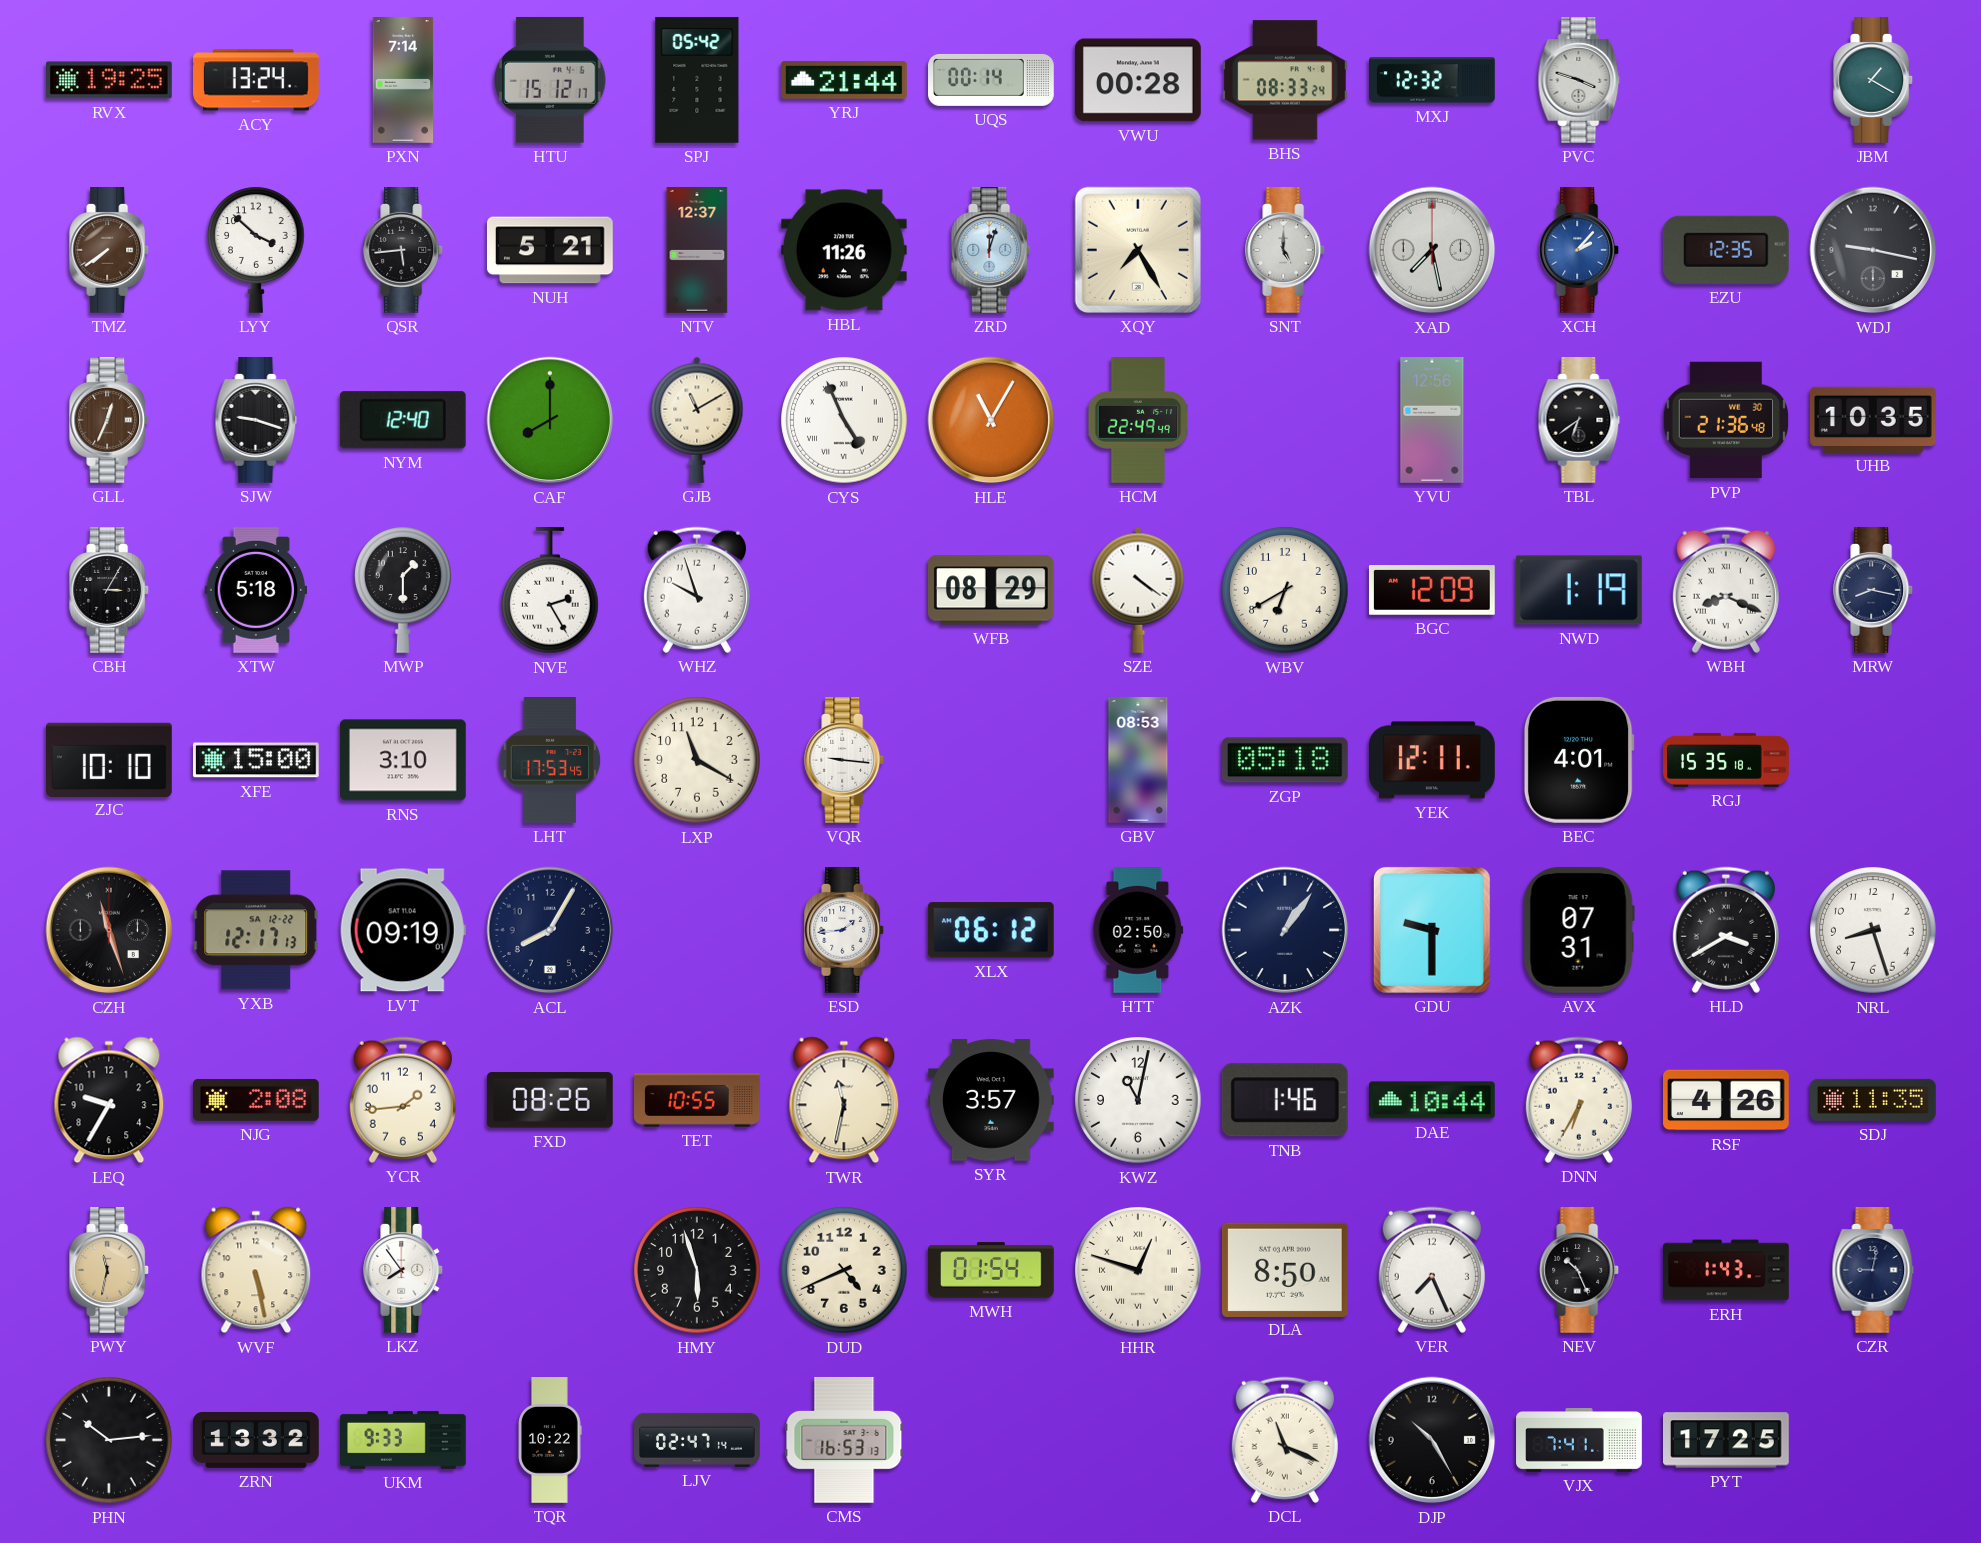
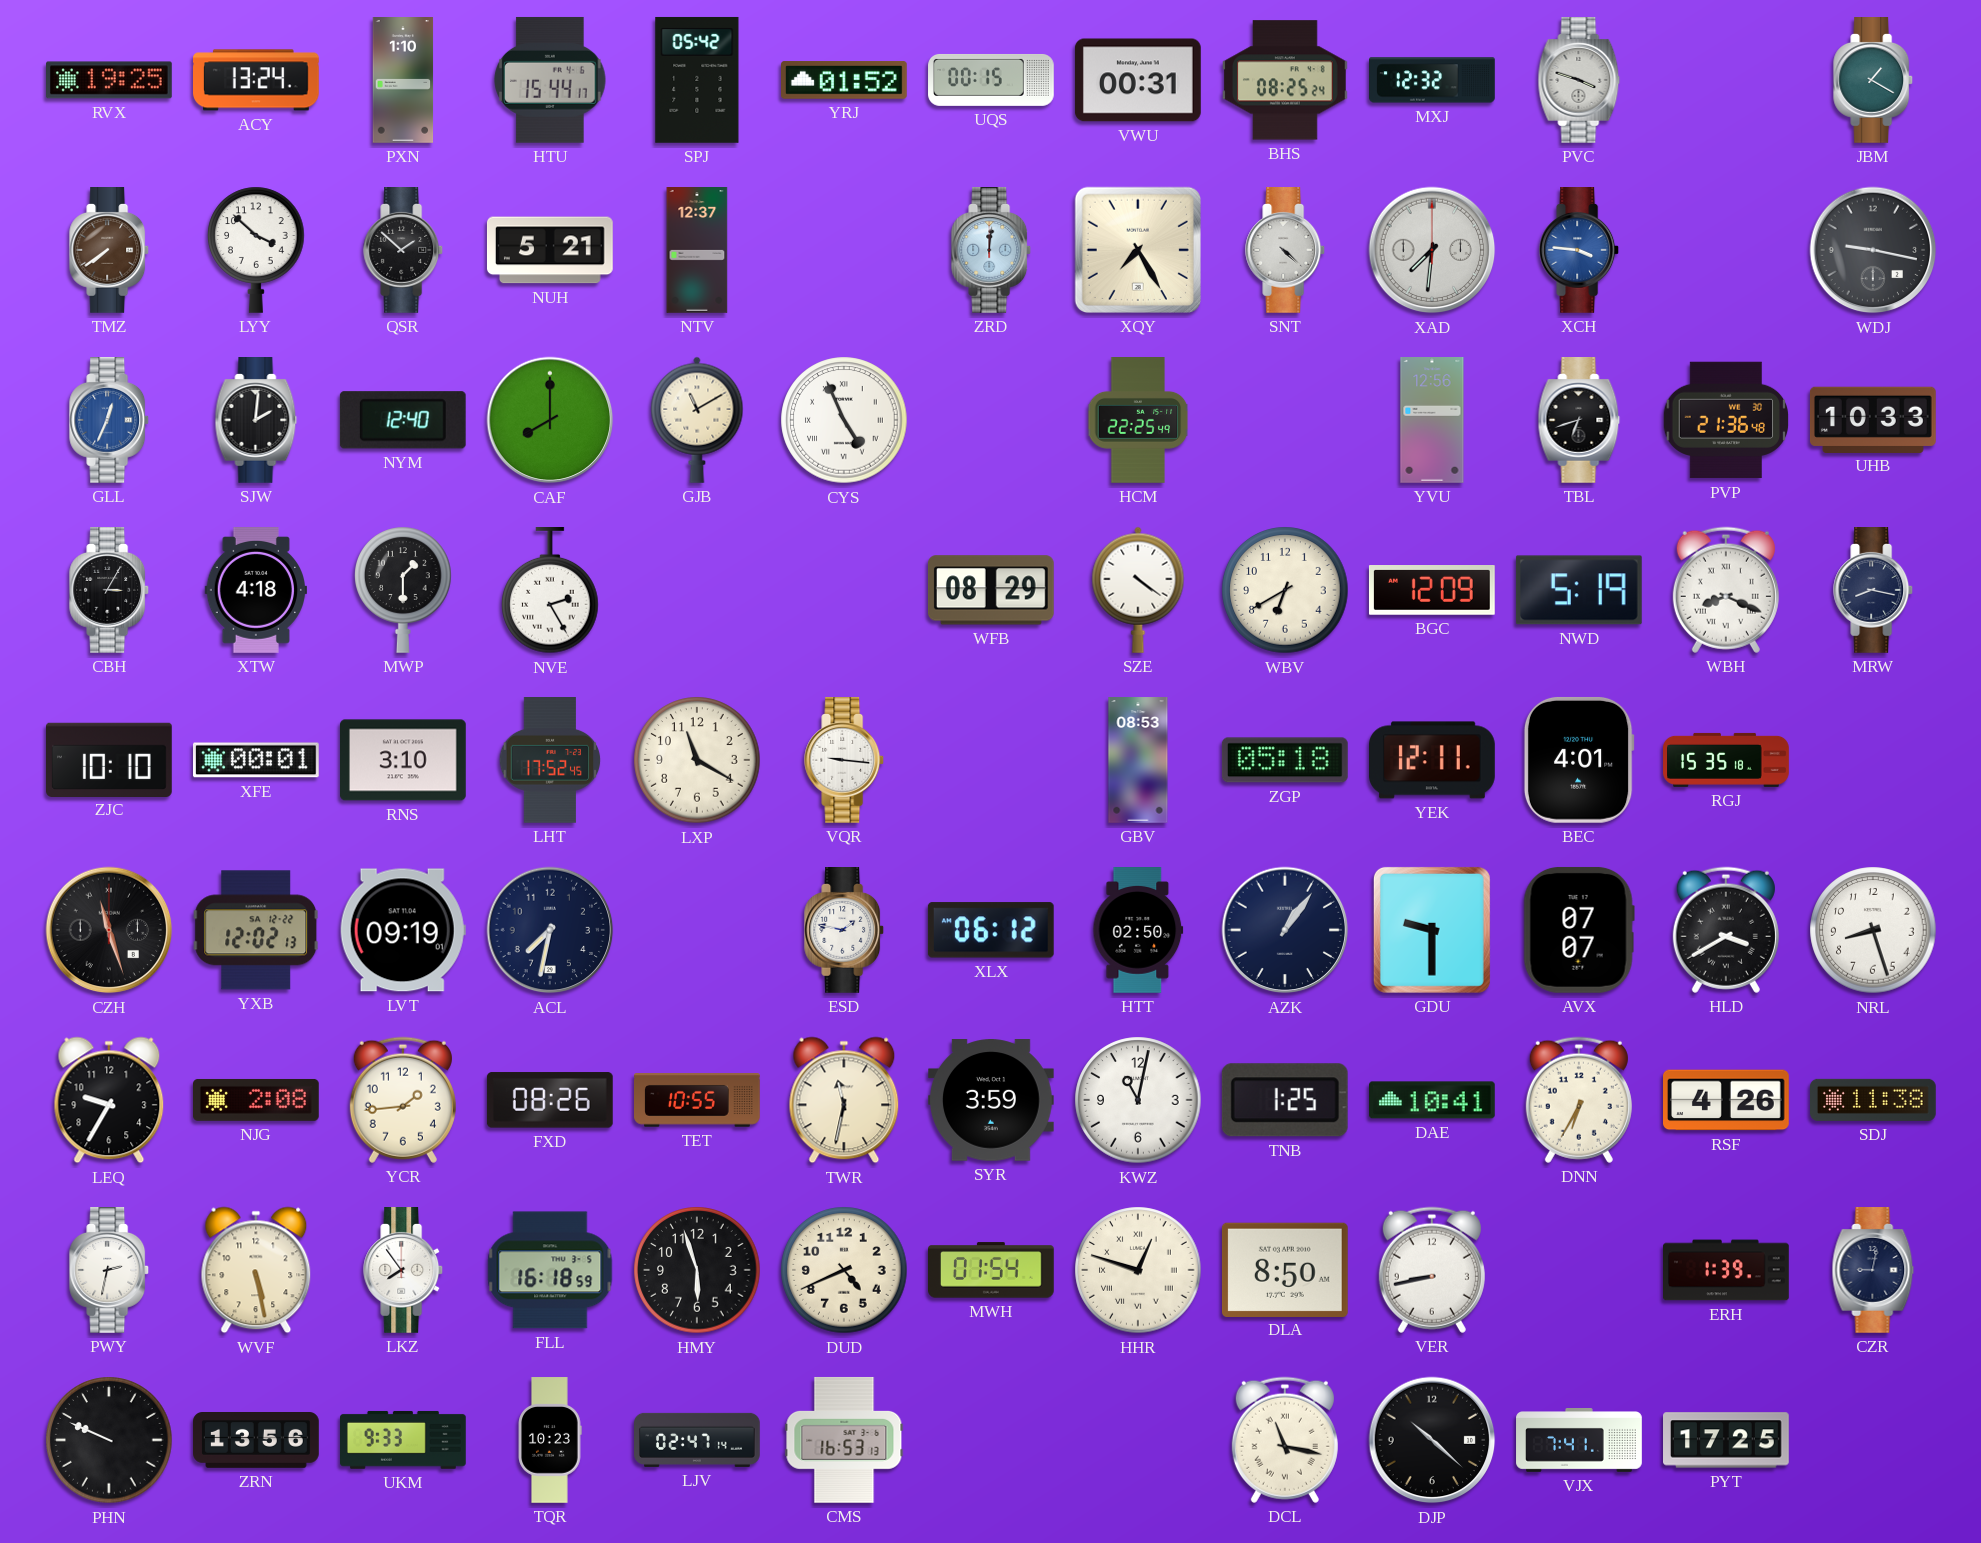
PXN: 7:14 -> 1:10
HTU: 15:12 -> 15:44
YRJ: 21:44 -> 01:52
UQS: 00:14 -> 00:15
VWU: 00:28 -> 00:31
BHS: 08:33 -> 08:25
QSR: 5:44 -> 1:52
HBL: 11:26 -> none
ZRD: 12:03 -> 12:01
SNT: 5:00 -> 4:22
XAD: 7:28 -> 7:31
XCH: 2:07 -> 3:46
EZU: 12:35 -> none
GLL dial: brown -> blue
SJW: 9:18 -> 2:01
HLE: 11:05 -> none
HCM: 22:49 -> 22:25
TBL: 6:39 -> 6:42
UHB: 10:35 -> 10:33
XTW: 5:18 -> 4:18
WHZ: 9:57 -> none
NWD: 1:19 -> 5:19
XFE: 15:00 -> 00:01
LHT: 17:53 -> 17:52
YXB: 12:17 -> 12:02
ACL: 8:05 -> 7:32
ESD: 1:44 -> 1:47
AVX: 07:31 -> 07:07
SYR: 3:57 -> 3:59
TNB: 1:46 -> 1:25
DAE: 10:44 -> 10:41
SDJ: 11:35 -> 11:38
PWY: 11:32 -> 2:32
PWY dial: champagne -> white
FLL: none -> 16:18
VER: 7:26 -> 8:43
NEV: 10:26 -> none
ERH: 1:43 -> 1:39
PHN: 10:14 -> 9:49
ZRN: 13:32 -> 13:56
TQR: 10:22 -> 10:23
DCL: 11:19 -> 11:17
DJP: 10:25 -> 10:22
